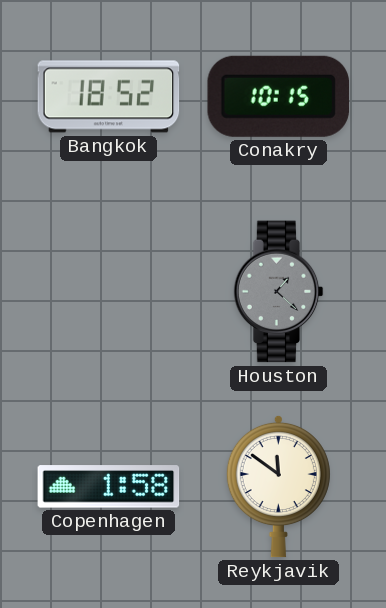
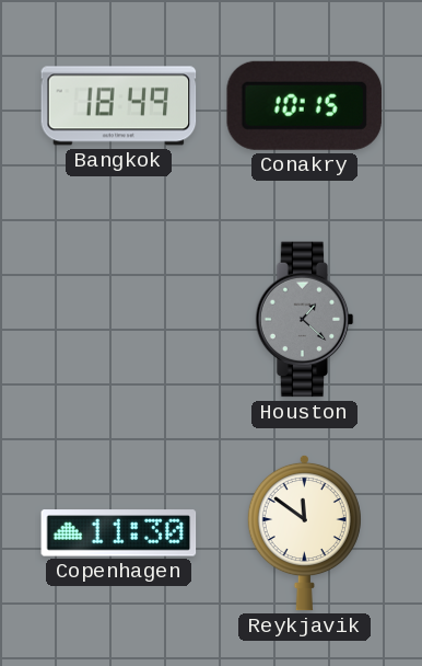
Bangkok: 18:52 -> 18:49
Copenhagen: 1:58 -> 11:30
